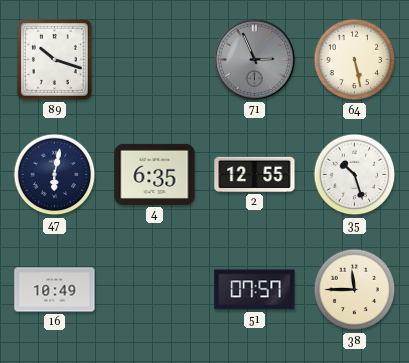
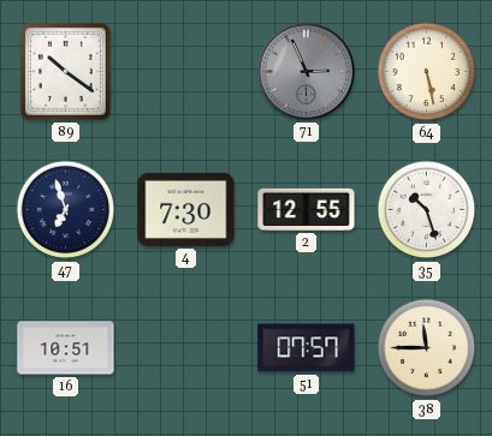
89: 10:18 -> 10:21
47: 6:02 -> 6:57
4: 6:35 -> 7:30
16: 10:49 -> 10:51
